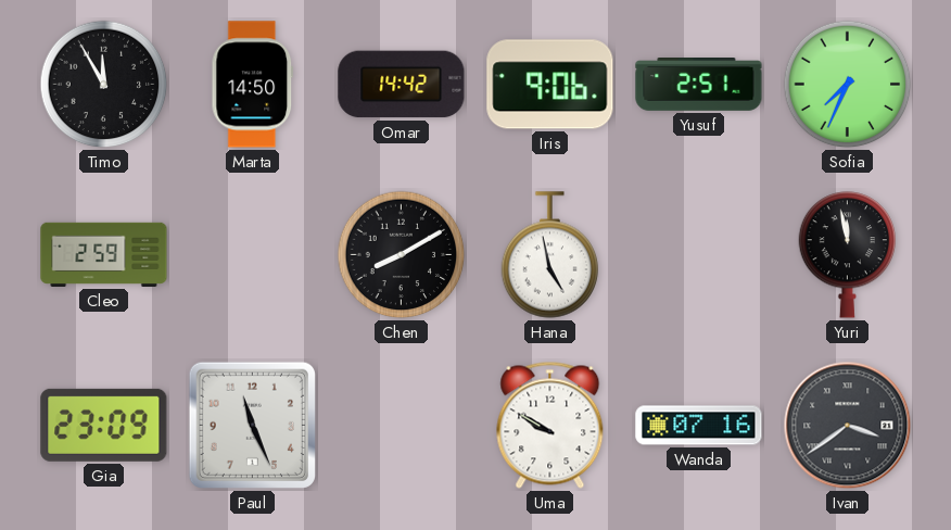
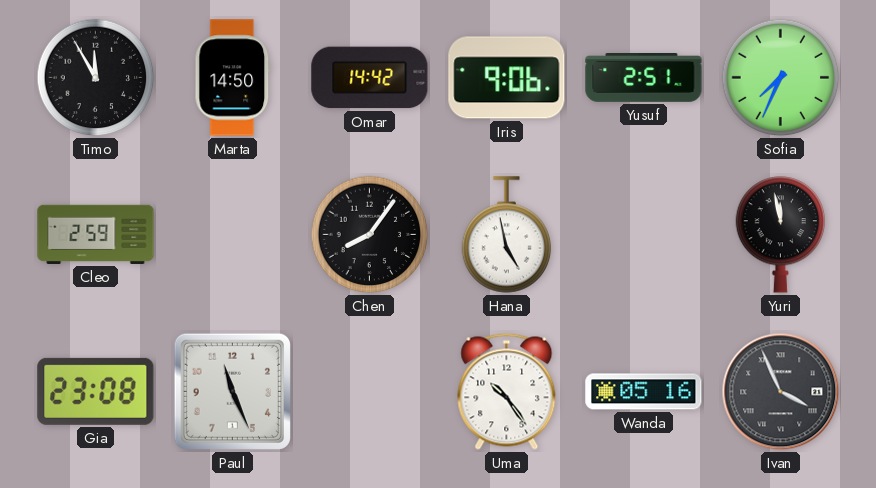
Chen: 8:10 -> 8:06
Gia: 23:09 -> 23:08
Uma: 9:50 -> 10:24
Wanda: 07:16 -> 05:16
Ivan: 3:39 -> 3:56
